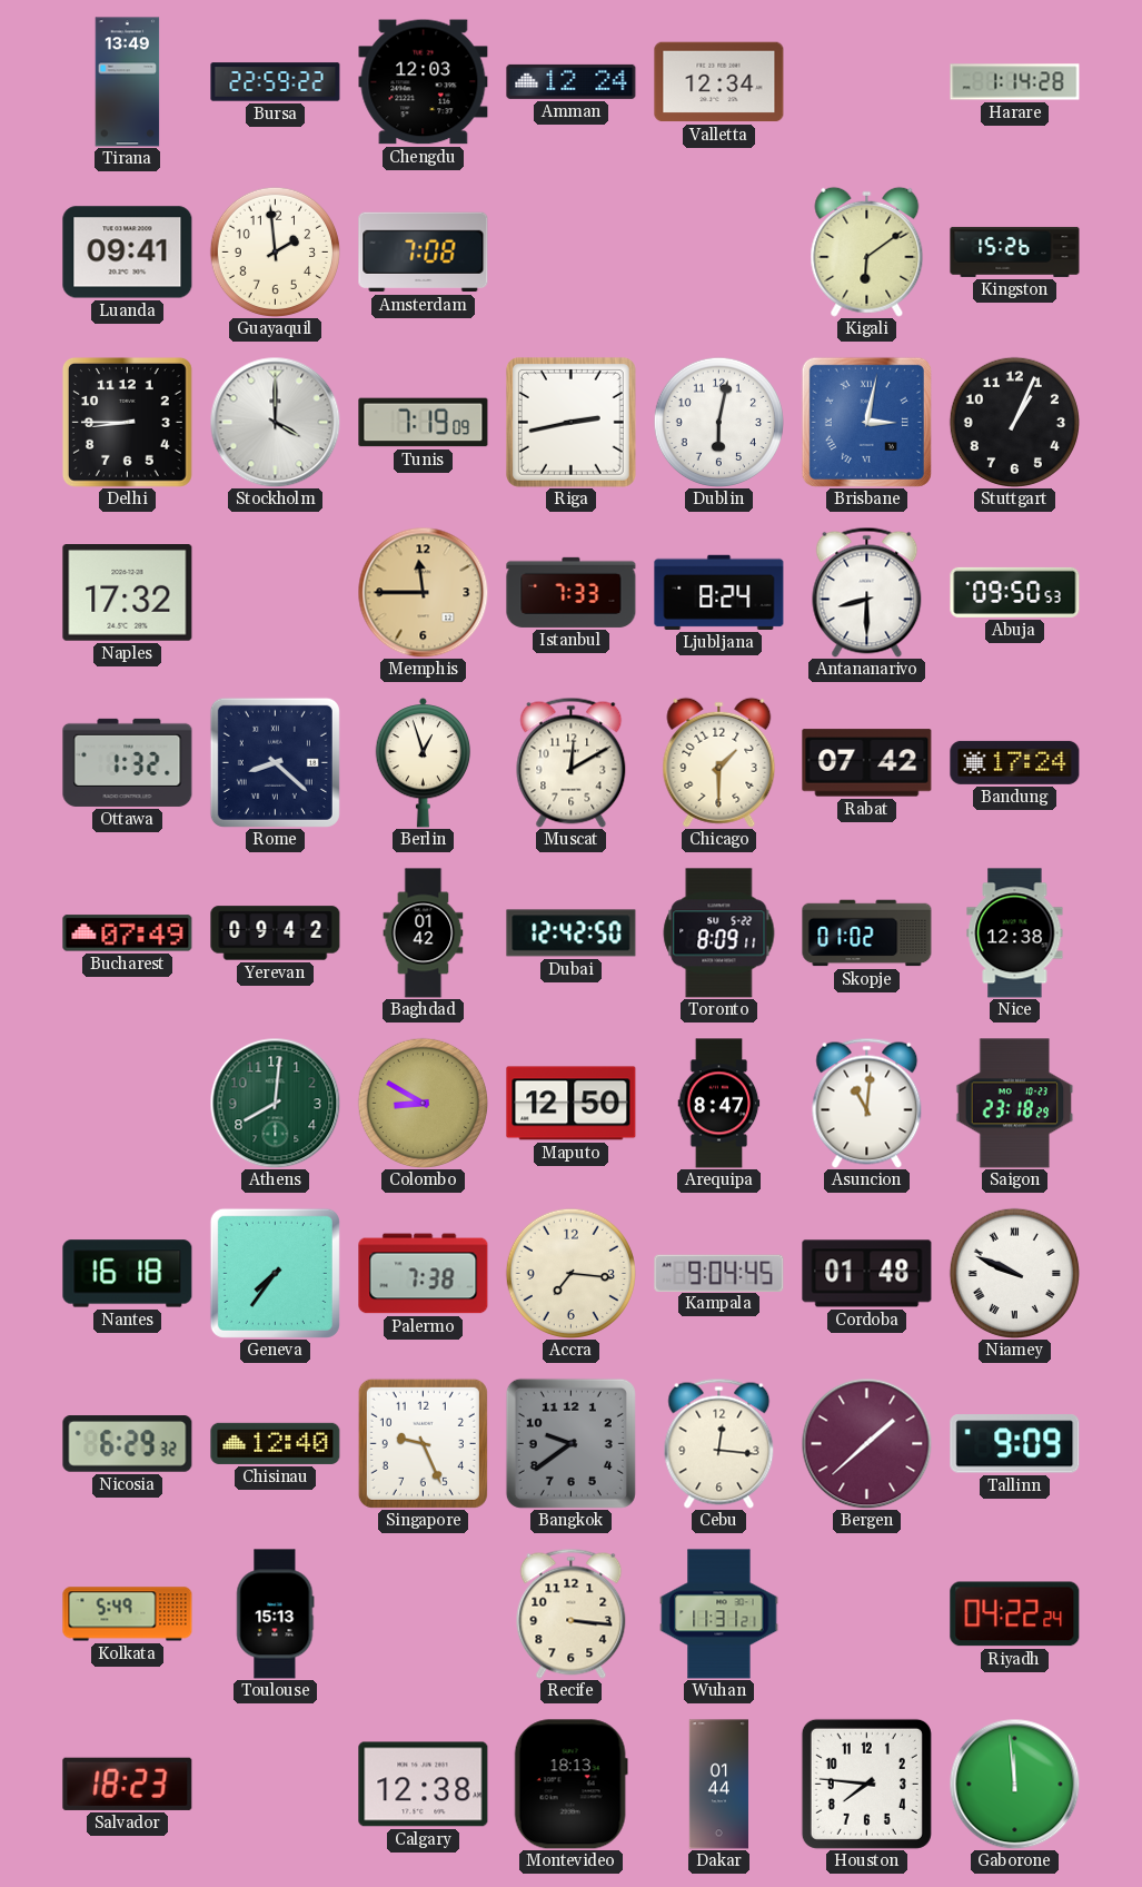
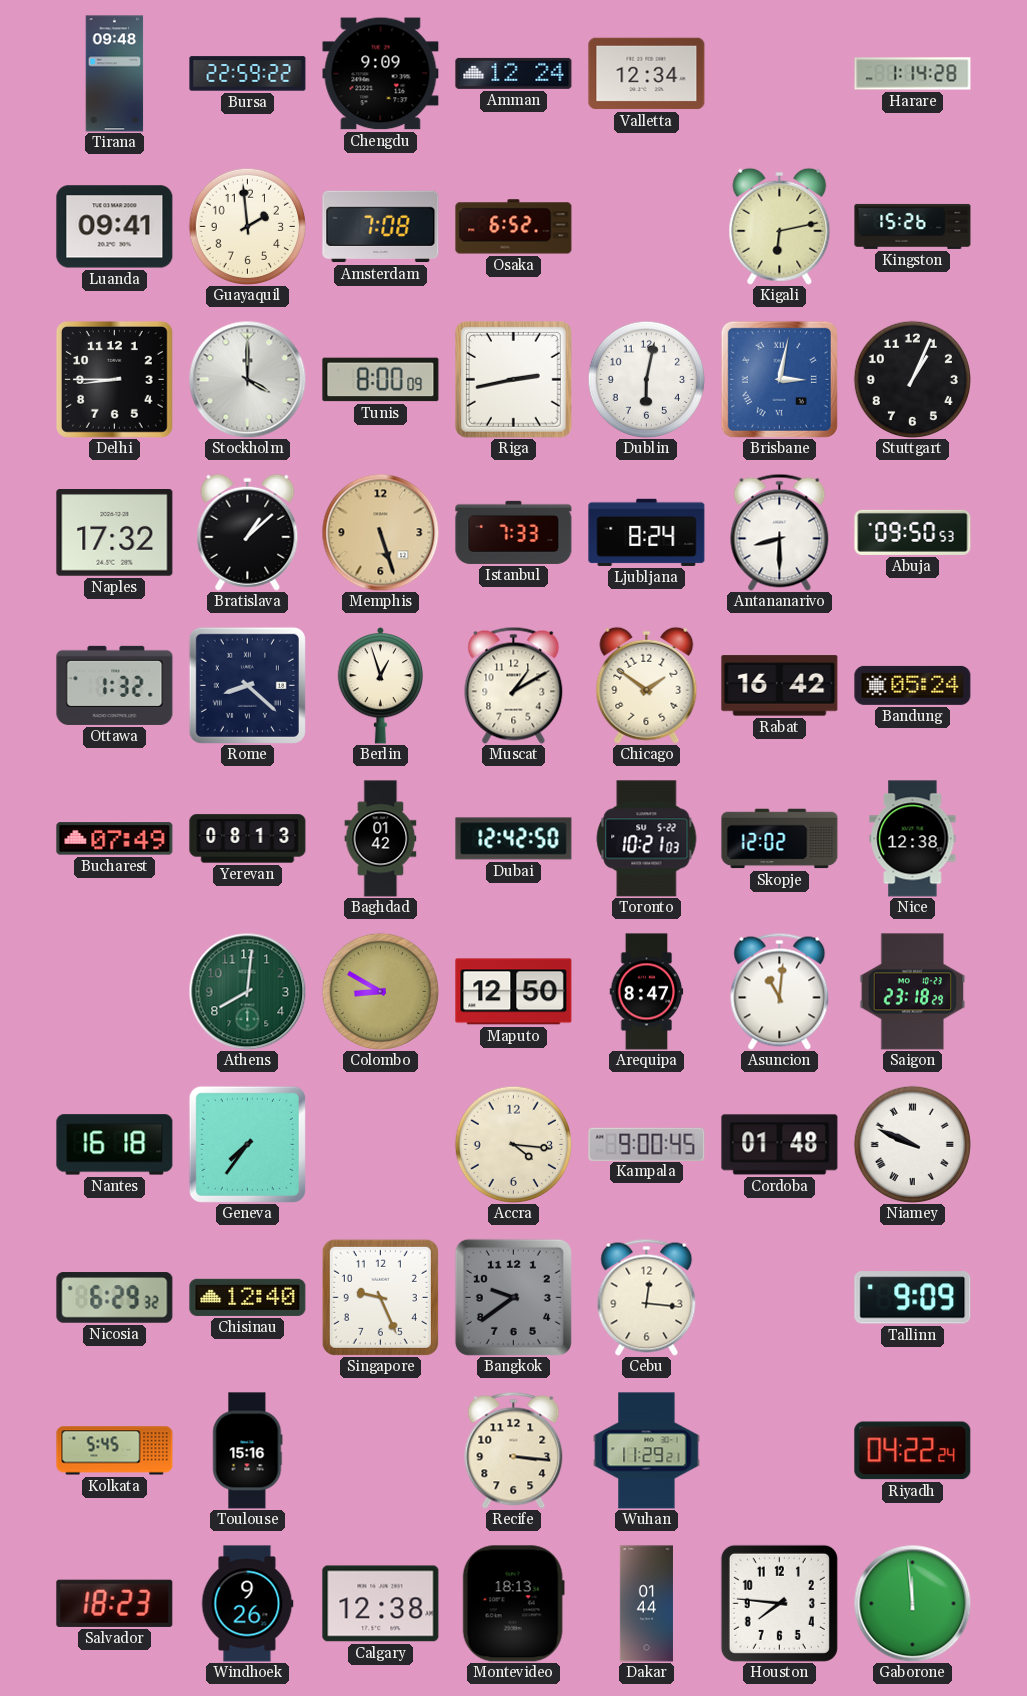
Tirana: 13:49 -> 09:48
Chengdu: 12:03 -> 9:09
Osaka: none -> 6:52
Kigali: 6:09 -> 6:13
Tunis: 7:19 -> 8:00
Bratislava: none -> 1:08
Memphis: 11:45 -> 5:27
Muscat: 12:10 -> 1:10
Chicago: 1:30 -> 1:51
Rabat: 07:42 -> 16:42
Bandung: 17:24 -> 05:24
Yerevan: 09:42 -> 08:13
Toronto: 8:09 -> 10:21
Skopje: 01:02 -> 12:02
Palermo: 7:38 -> none
Accra: 7:16 -> 4:16
Kampala: 9:04 -> 9:00
Bergen: 1:38 -> none
Kolkata: 5:49 -> 5:45
Toulouse: 15:13 -> 15:16
Wuhan: 11:31 -> 11:29
Windhoek: none -> 9:26
